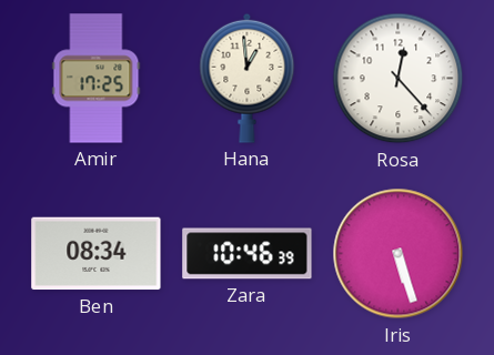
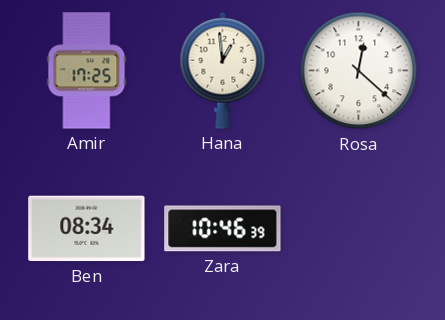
Rosa: 12:23 -> 12:22
Iris: 5:27 -> none
